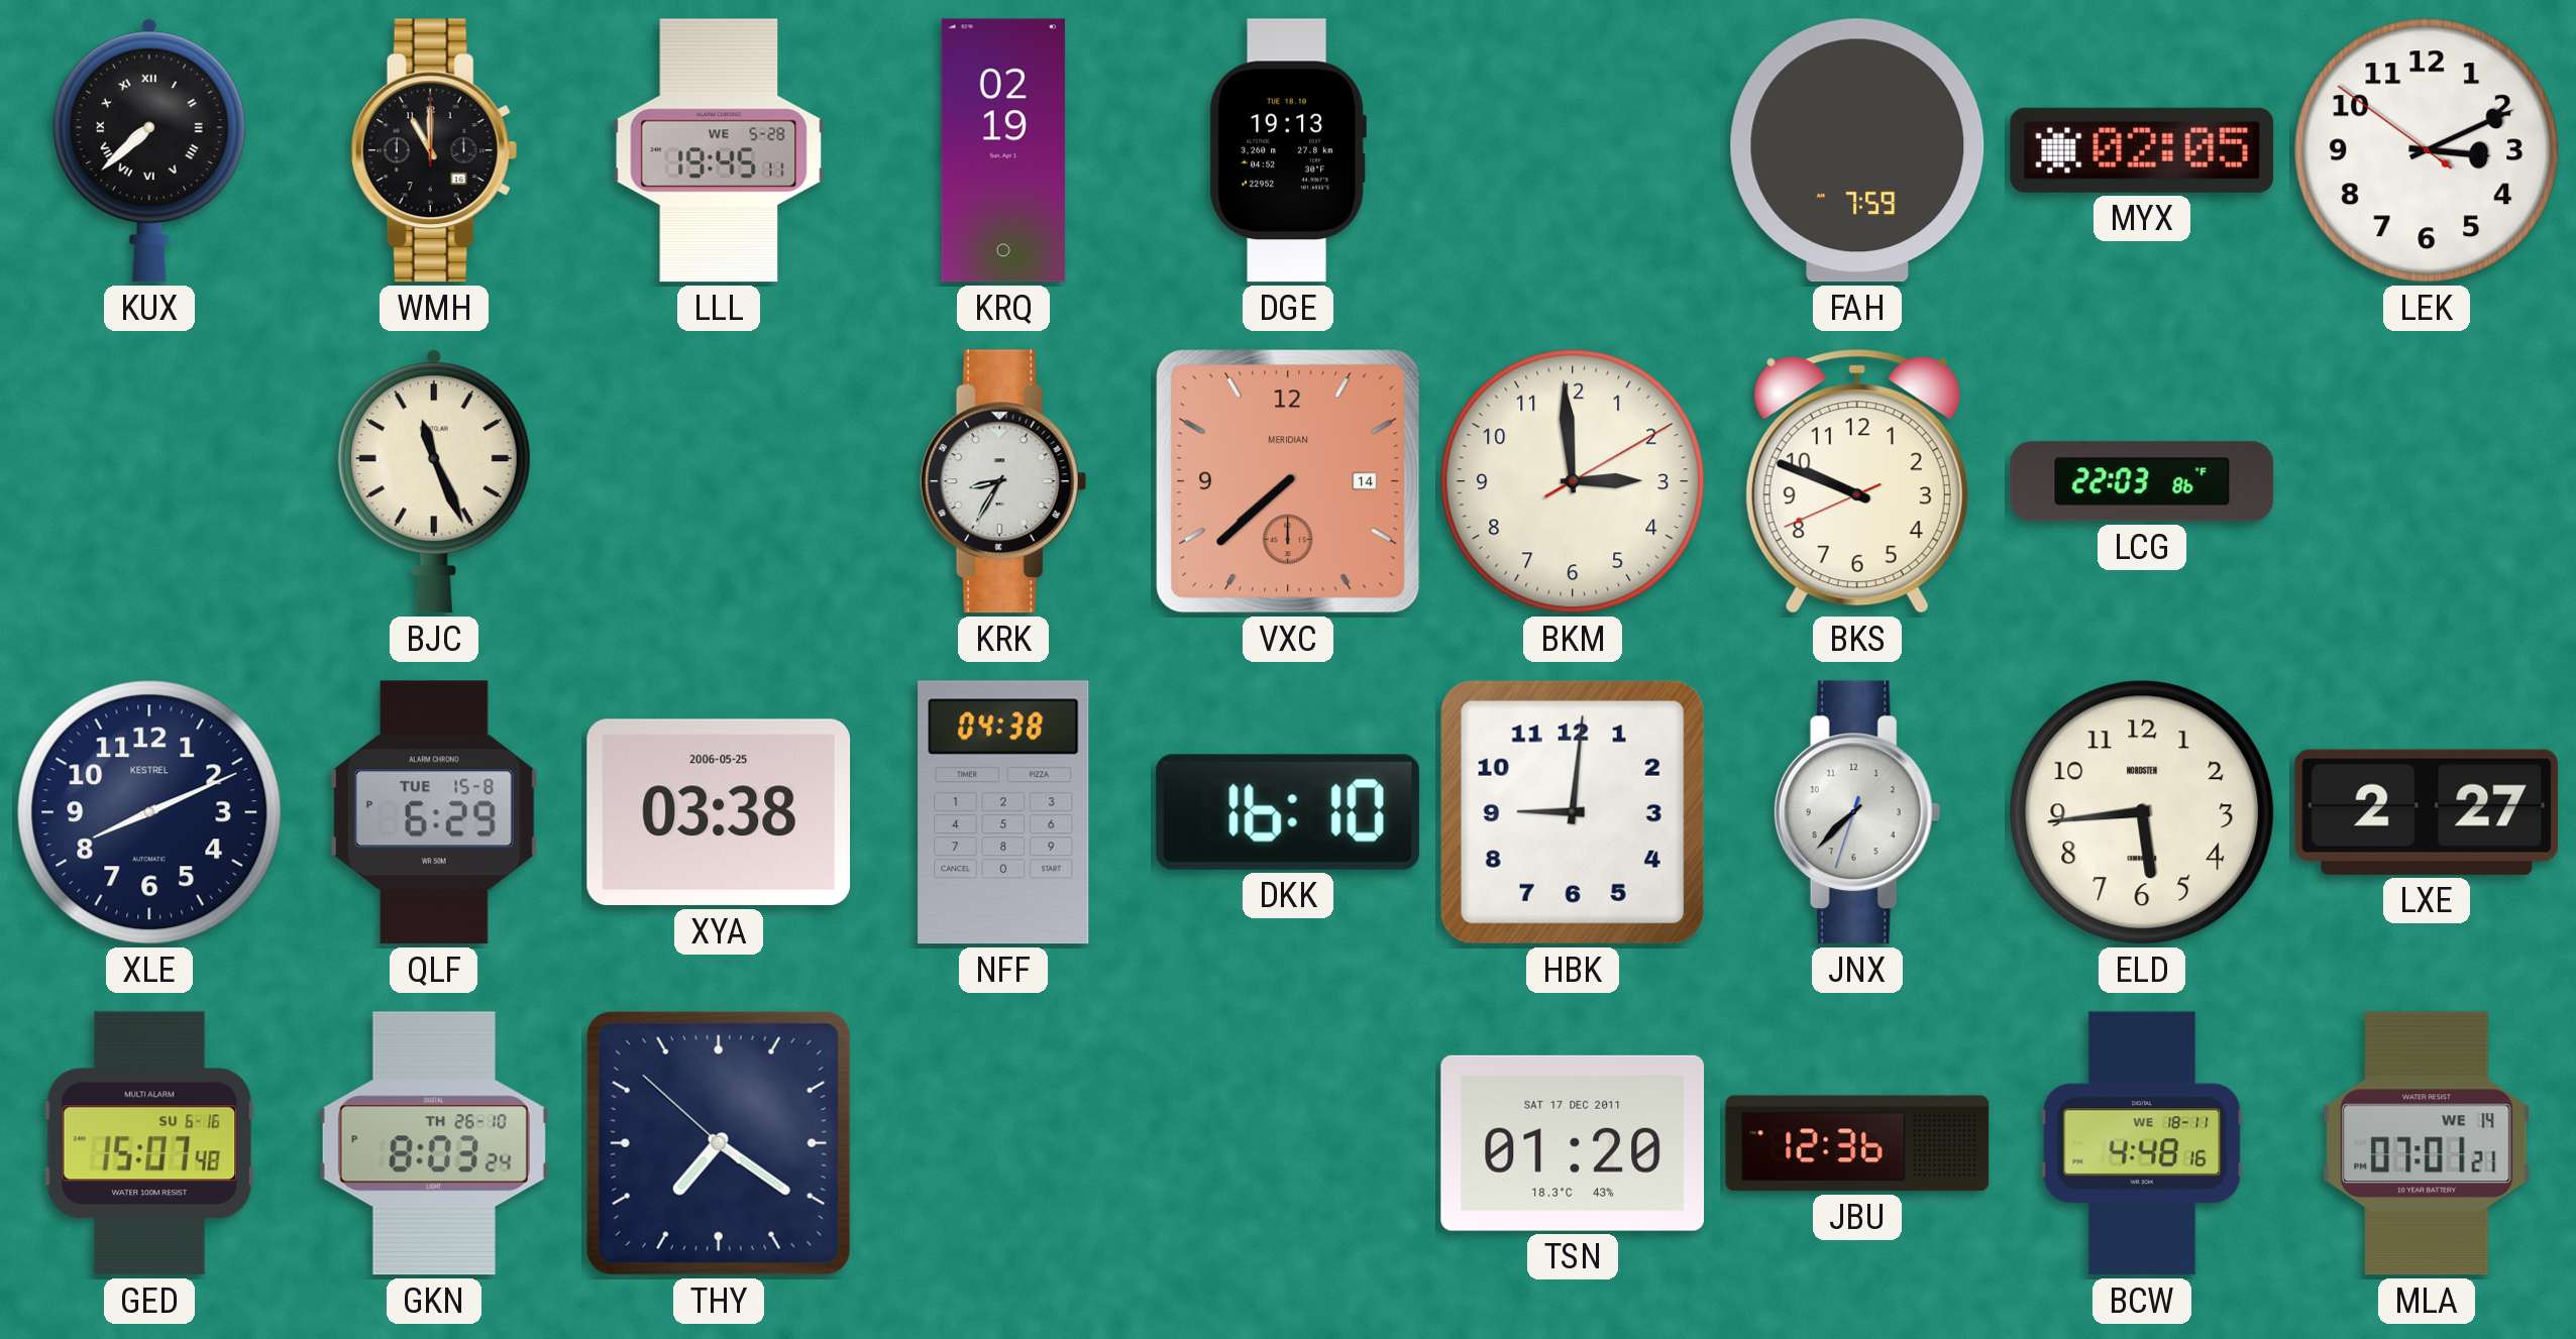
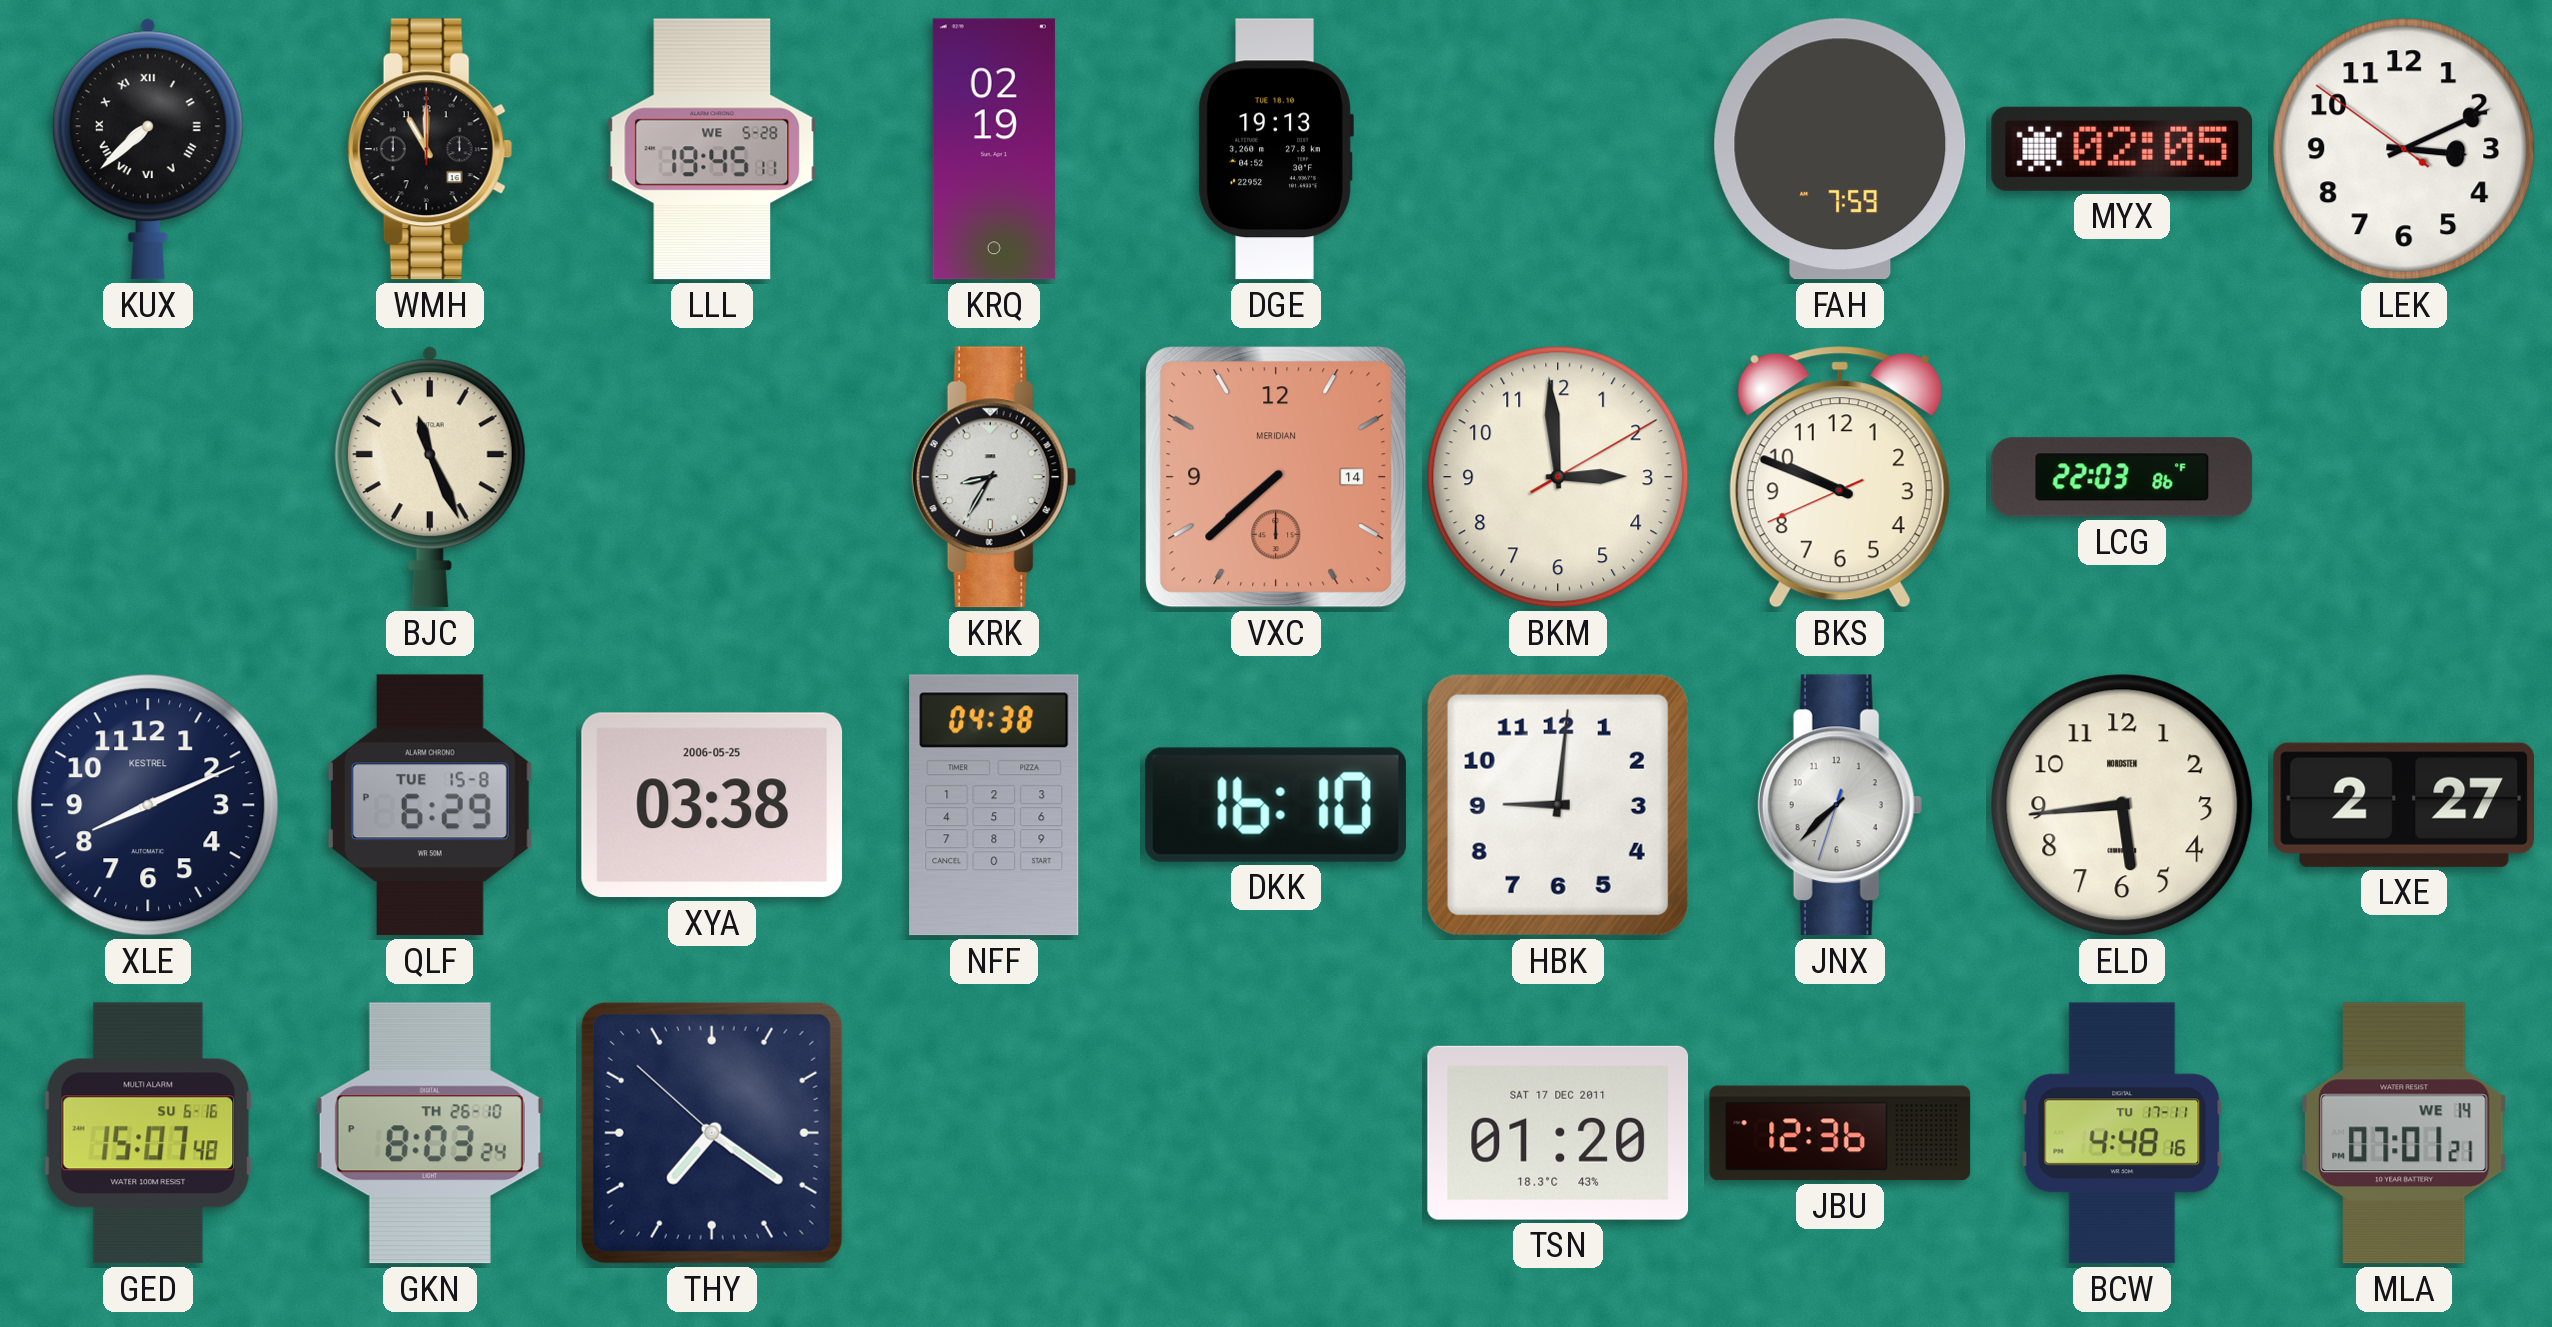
BCW date: WE 18-11 -> TU 17-11
